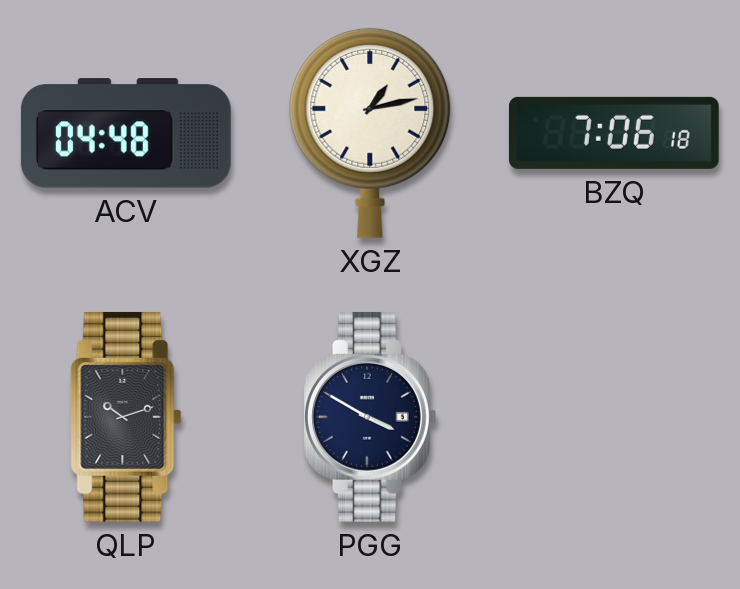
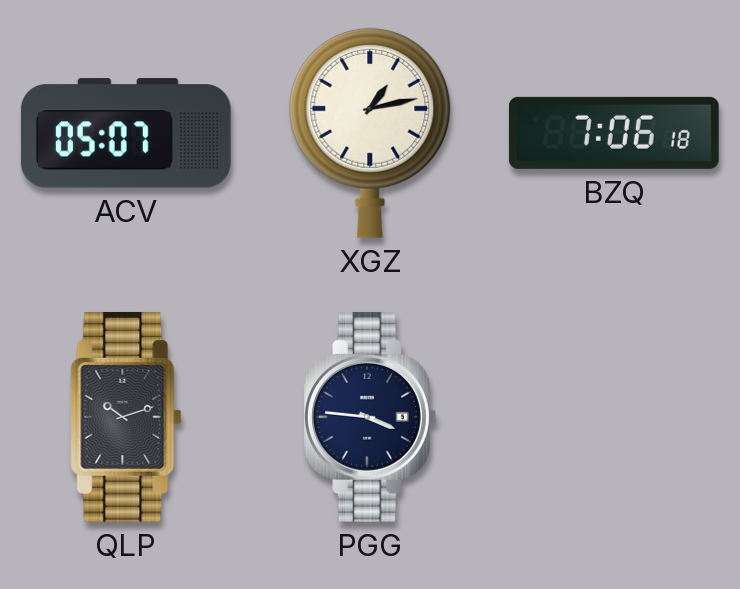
ACV: 04:48 -> 05:07
PGG: 3:50 -> 3:46
